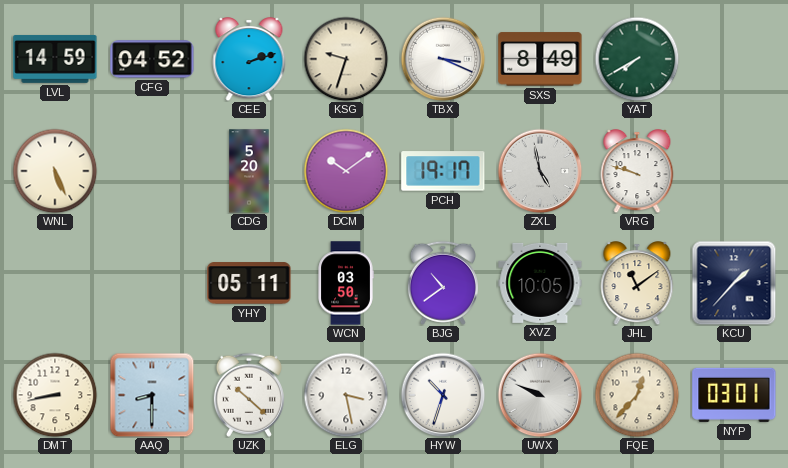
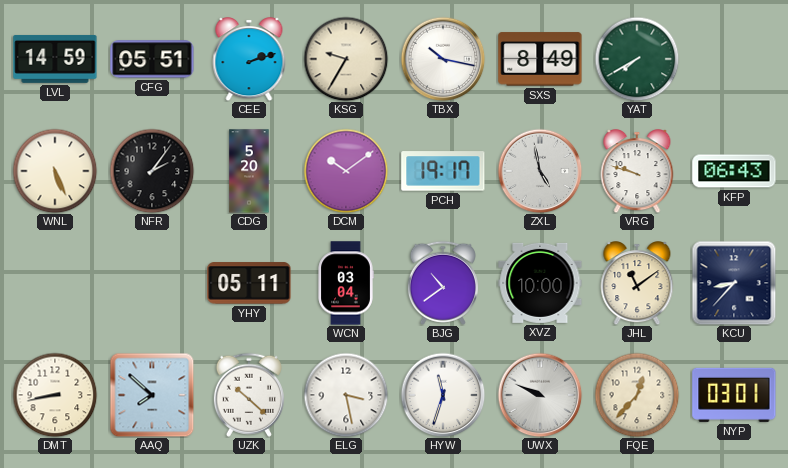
CFG: 04:52 -> 05:51
KSG: 9:33 -> 9:35
TBX: 3:19 -> 10:17
NFR: none -> 2:06
KFP: none -> 06:43
WCN: 03:50 -> 03:04
XVZ: 10:05 -> 10:00
KCU: 1:37 -> 8:37
AAQ: 8:30 -> 7:52
HYW: 10:33 -> 11:33
